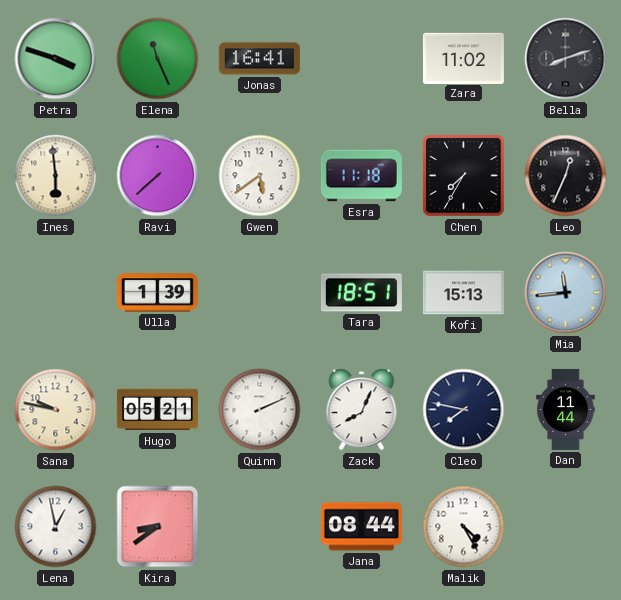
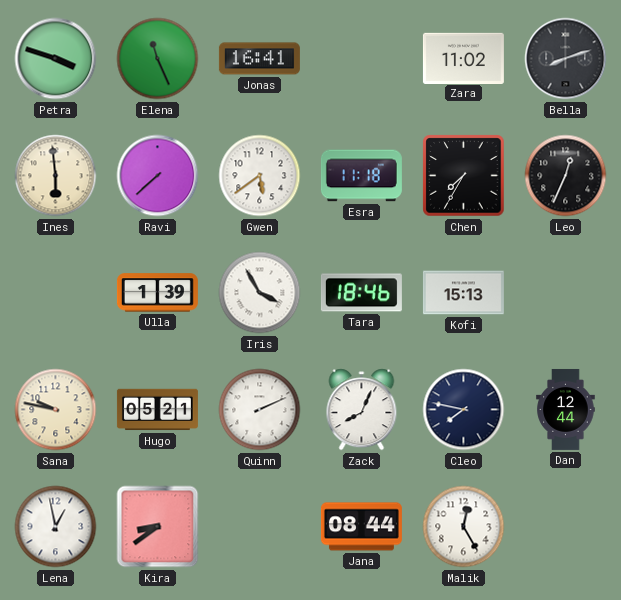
Iris: none -> 3:55
Tara: 18:51 -> 18:46
Mia: 11:44 -> none
Dan: 11:44 -> 12:44
Malik: 4:25 -> 12:25
